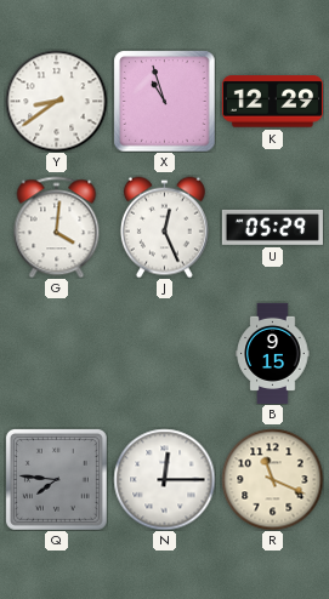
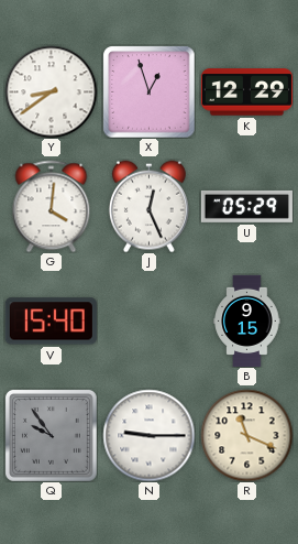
X: 10:57 -> 12:57
V: none -> 15:40
Q: 7:46 -> 9:54
N: 12:15 -> 9:15
